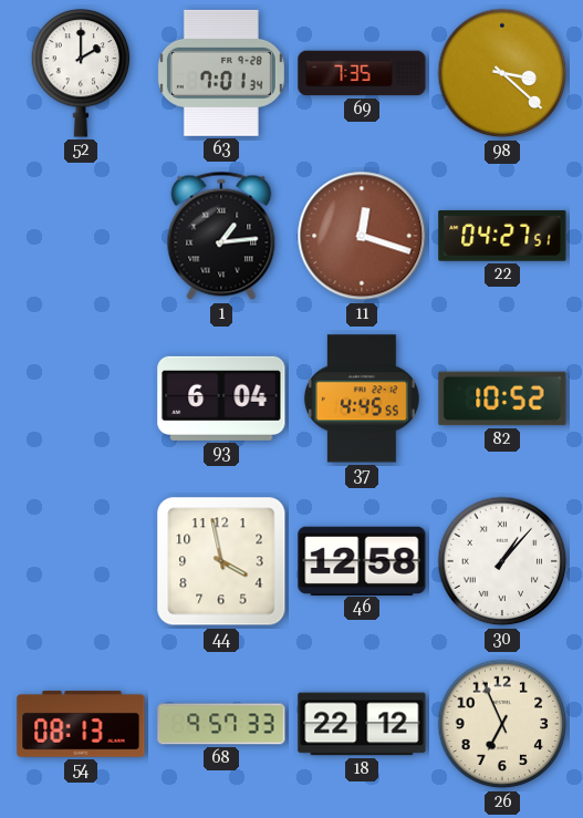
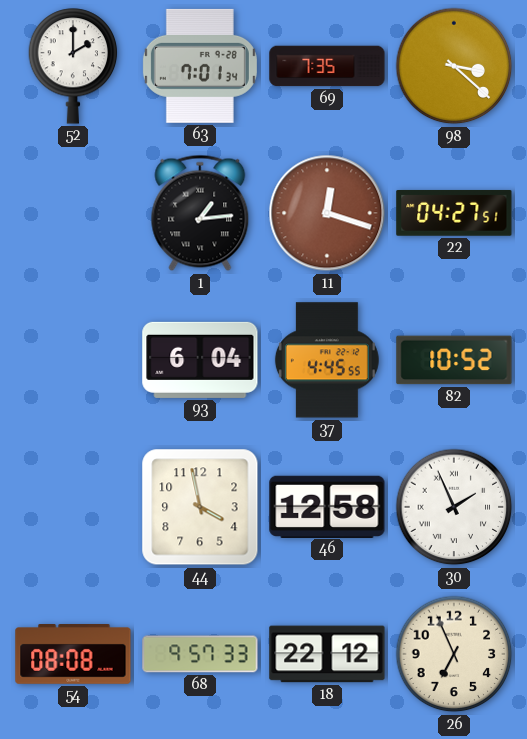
30: 1:07 -> 1:56
54: 08:13 -> 08:08
